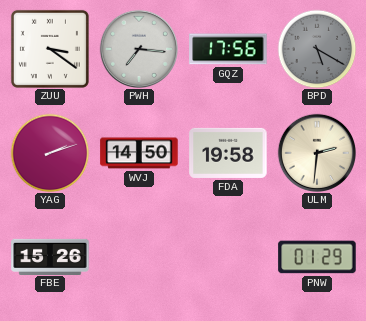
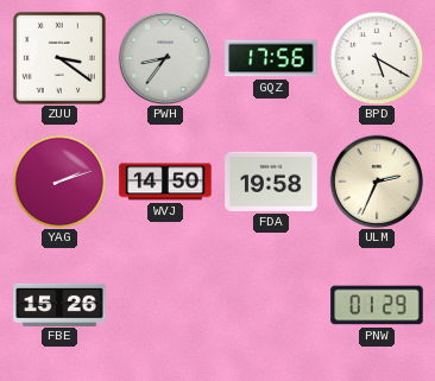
PWH: 7:16 -> 8:36
BPD dial: grey -> white
ULM: 2:31 -> 2:34
